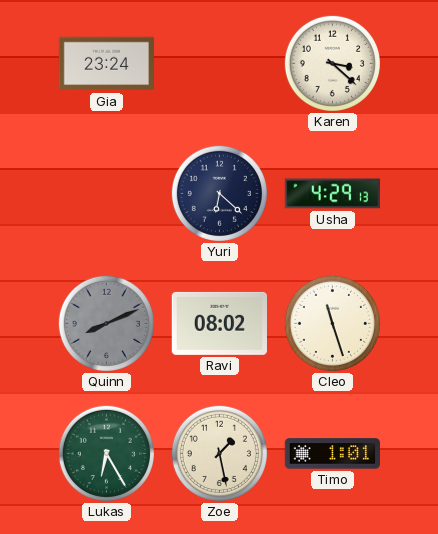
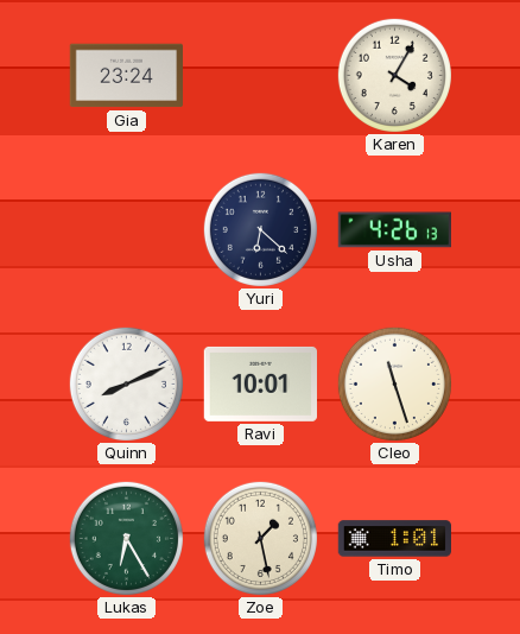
Karen: 3:22 -> 4:05
Usha: 4:29 -> 4:26
Quinn dial: grey -> white
Ravi: 08:02 -> 10:01
